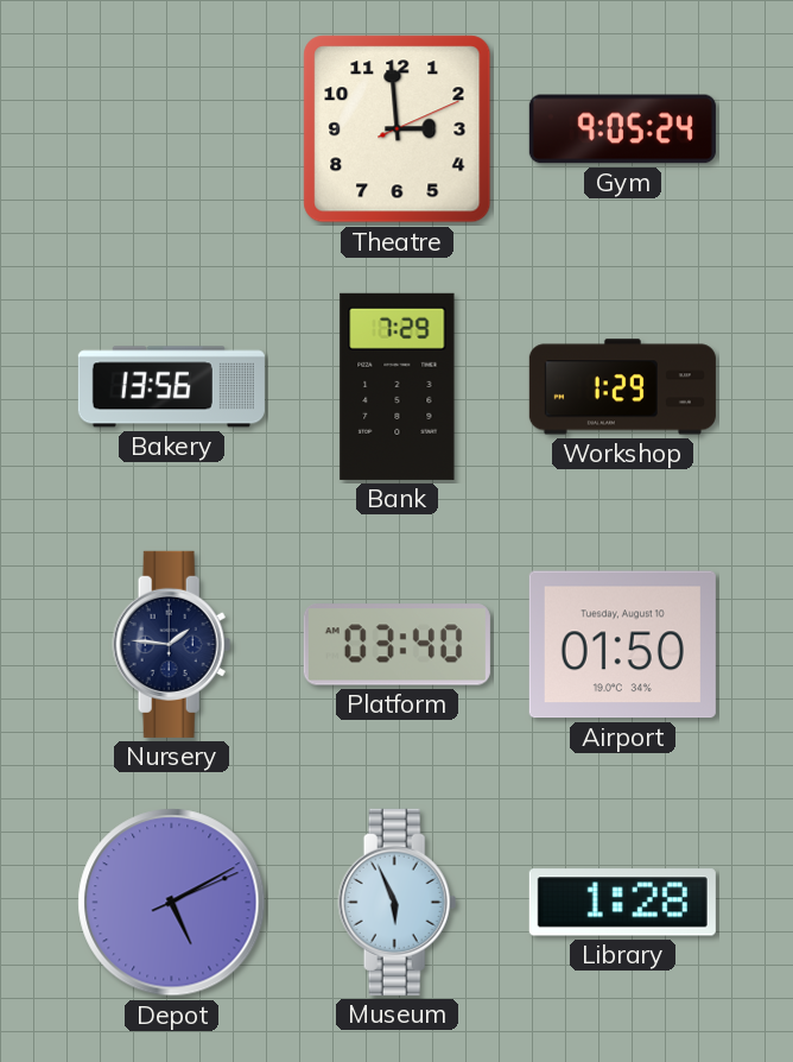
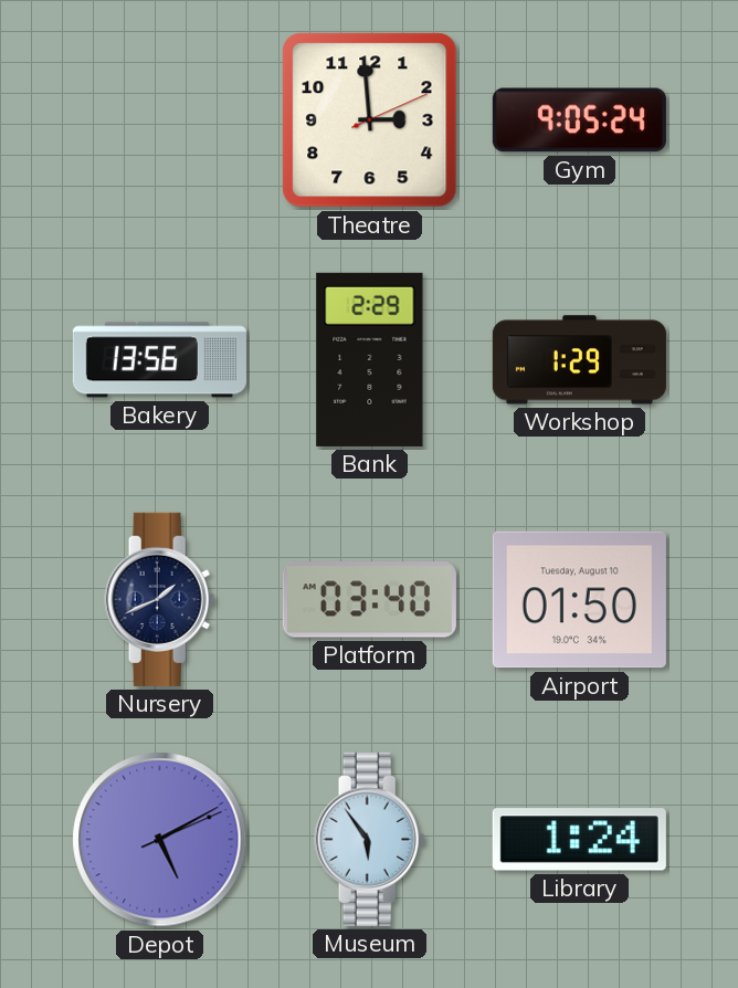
Bank: 7:29 -> 2:29
Nursery: 1:46 -> 1:41
Museum: 5:56 -> 5:54
Library: 1:28 -> 1:24
